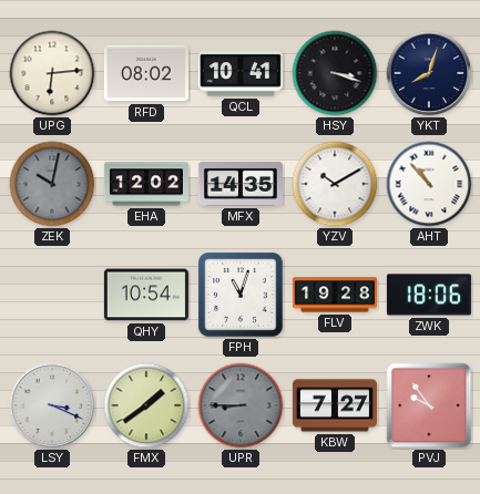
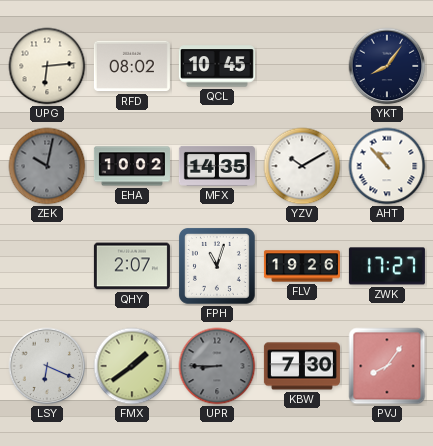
QCL: 10:41 -> 10:45
HSY: 3:18 -> none
YKT: 8:03 -> 8:06
EHA: 12:02 -> 10:02
QHY: 10:54 -> 2:07
FLV: 19:28 -> 19:26
ZWK: 18:06 -> 17:27
LSY: 3:19 -> 6:19
KBW: 7:27 -> 7:30
PVJ: 9:54 -> 8:06
